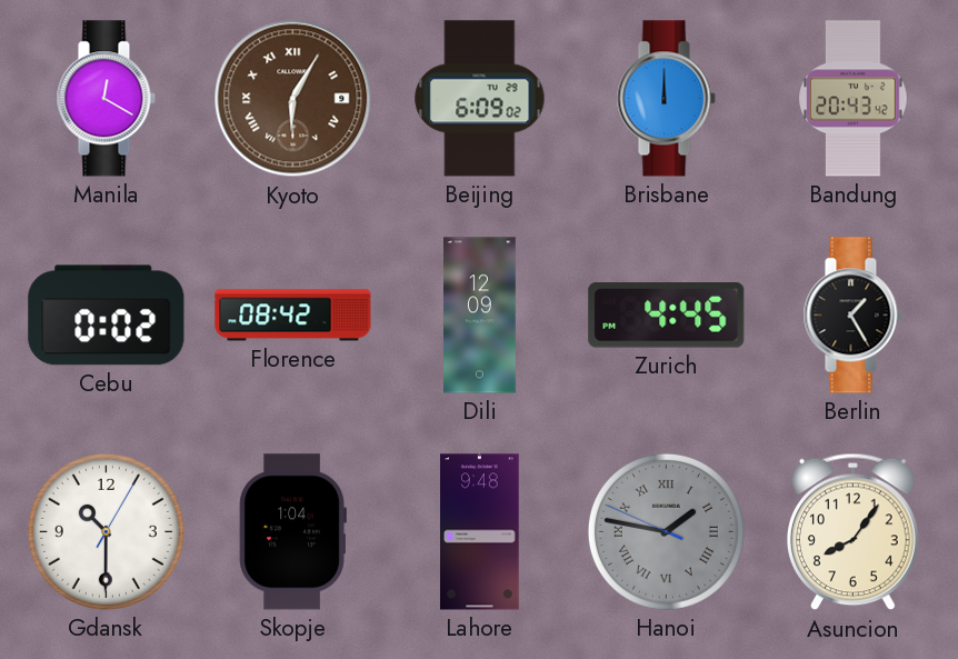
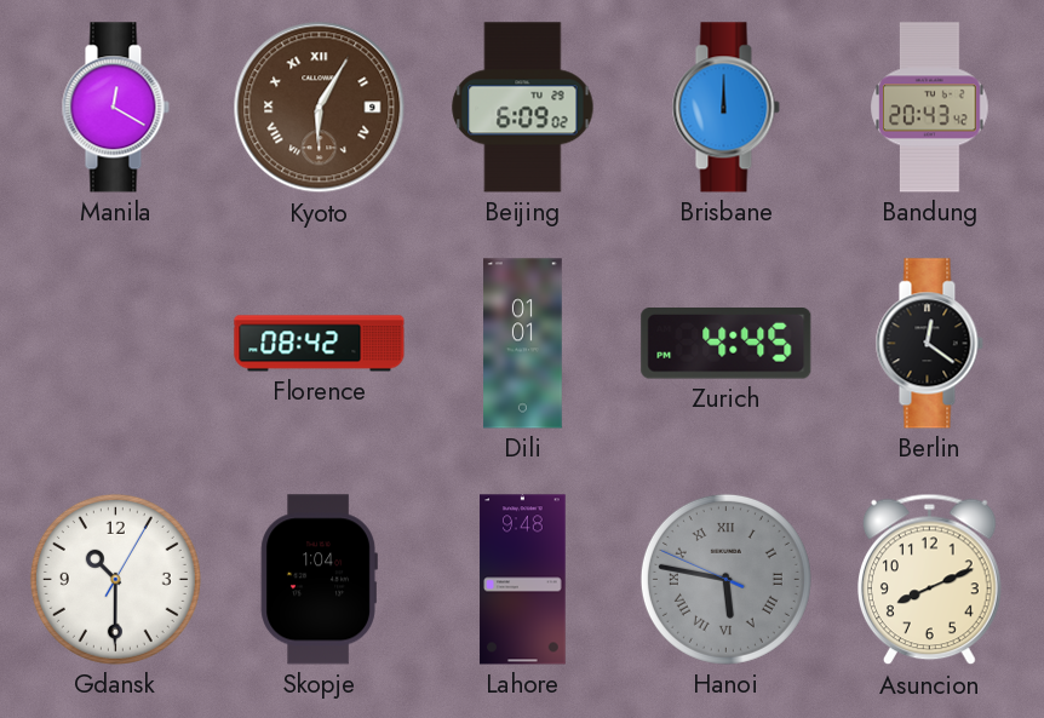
Cebu: 0:02 -> none
Dili: 12:09 -> 01:01
Berlin: 1:25 -> 12:21
Hanoi: 1:46 -> 5:46
Asuncion: 8:06 -> 8:11
